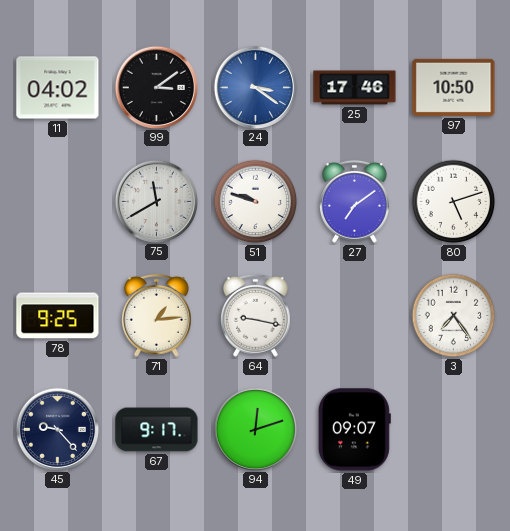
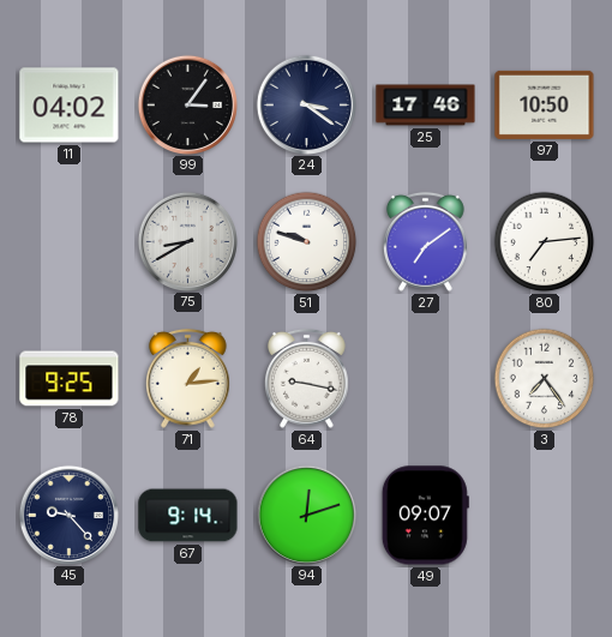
99: 3:09 -> 3:06
24 dial: blue -> navy
75: 11:40 -> 8:40
80: 5:12 -> 7:14
67: 9:17 -> 9:14
